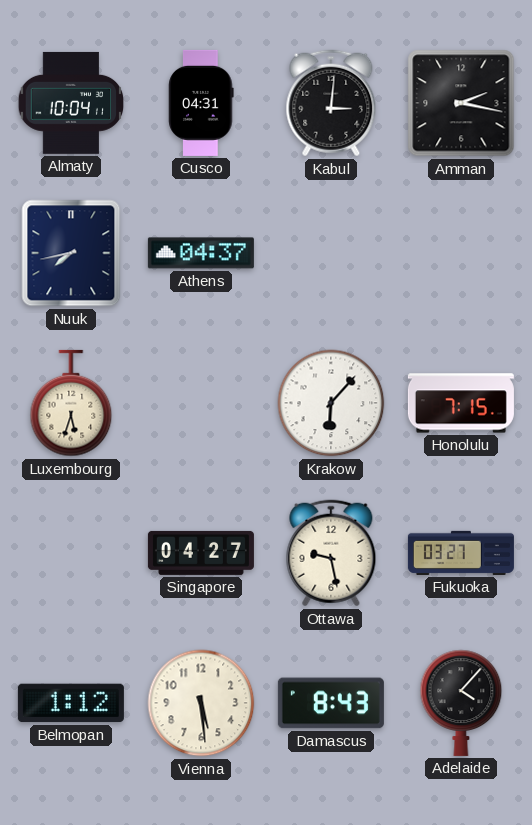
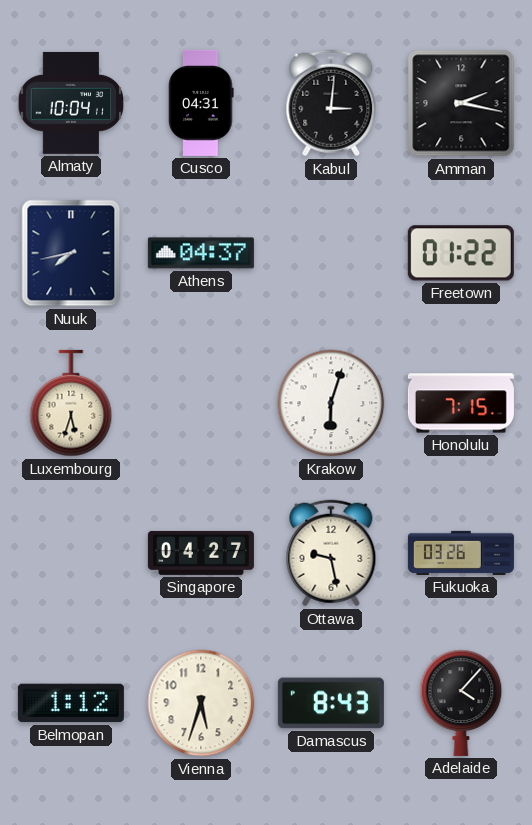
Freetown: none -> 01:22
Krakow: 6:07 -> 6:03
Fukuoka: 03:27 -> 03:26
Vienna: 5:29 -> 5:33
